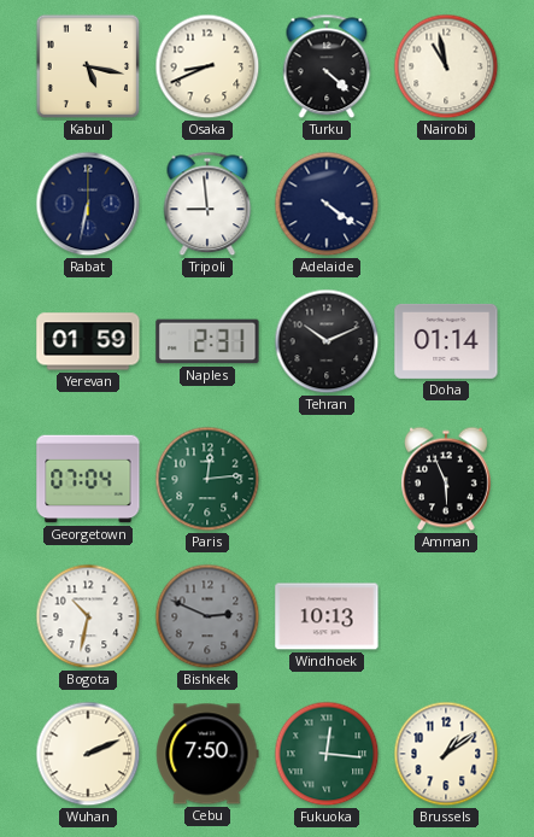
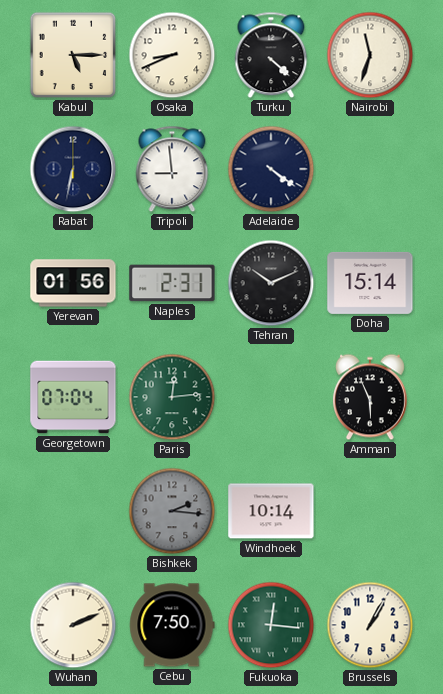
Kabul: 5:17 -> 5:15
Nairobi: 10:58 -> 11:33
Yerevan: 01:59 -> 01:56
Doha: 01:14 -> 15:14
Bogota: 10:32 -> none
Bishkek: 2:49 -> 2:16
Windhoek: 10:13 -> 10:14
Brussels: 1:09 -> 1:05
